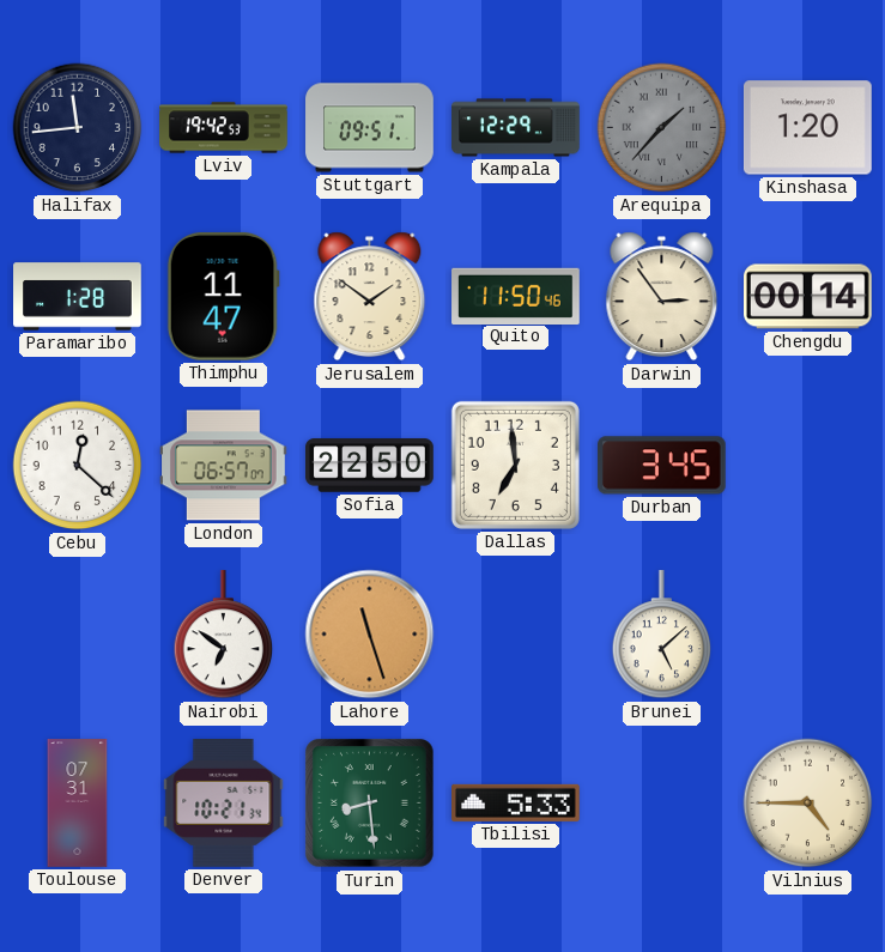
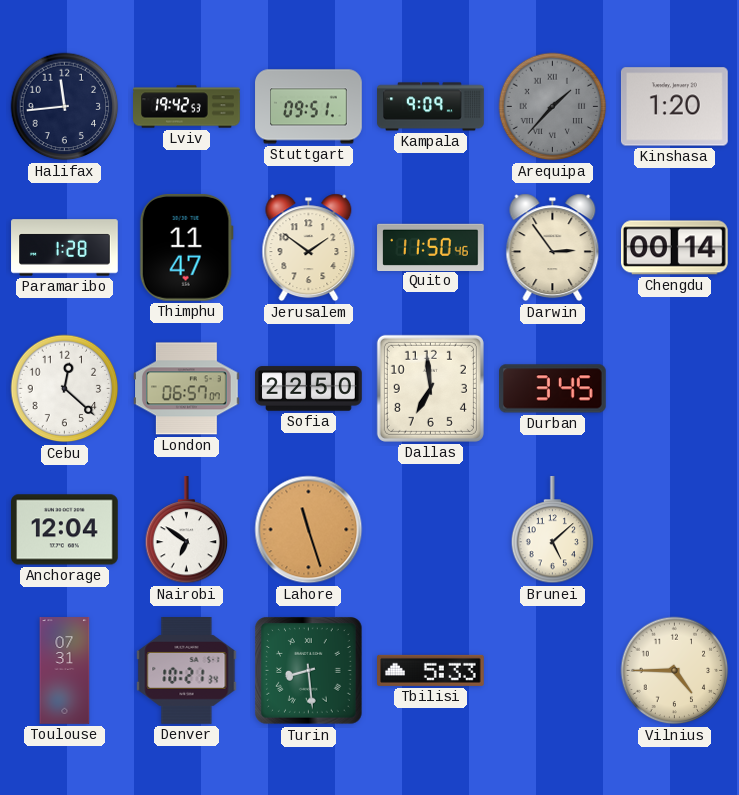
Kampala: 12:29 -> 9:09
Anchorage: none -> 12:04
